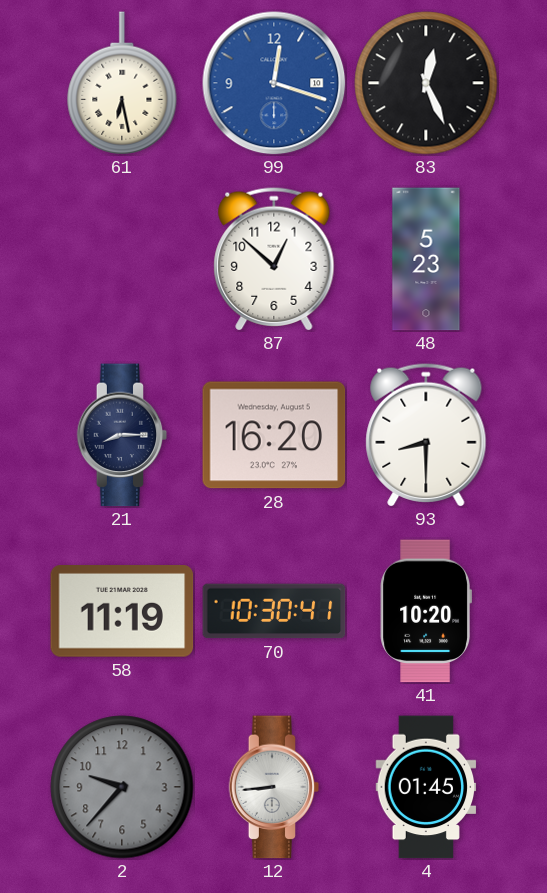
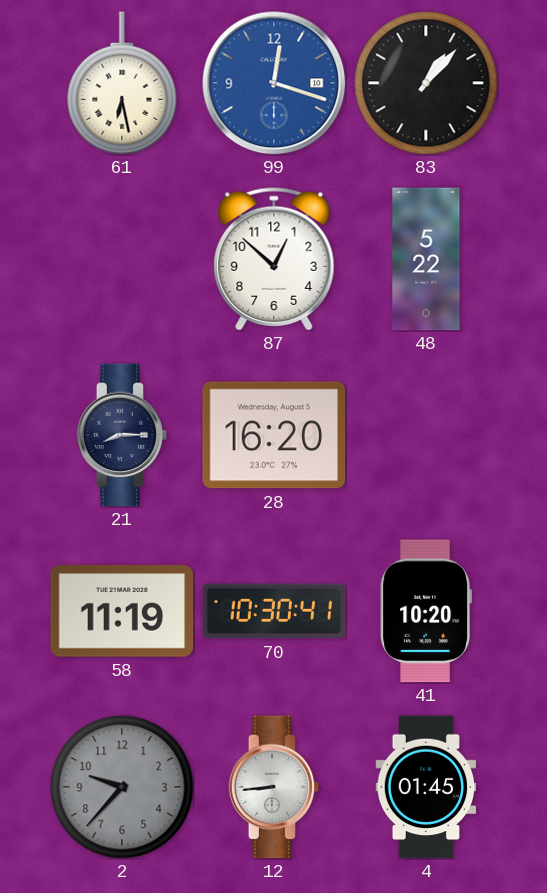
83: 12:26 -> 1:07
48: 5:23 -> 5:22
93: 8:30 -> none
